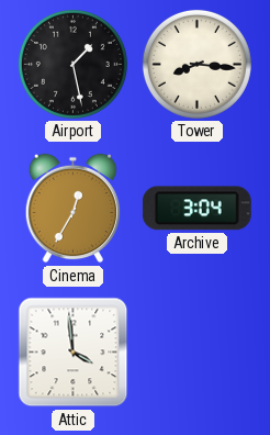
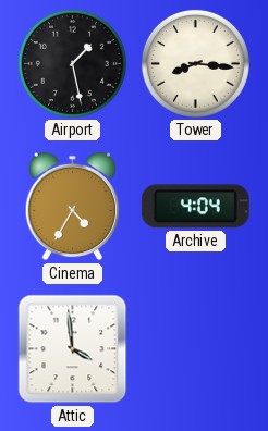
Cinema: 12:35 -> 4:35
Archive: 3:04 -> 4:04
